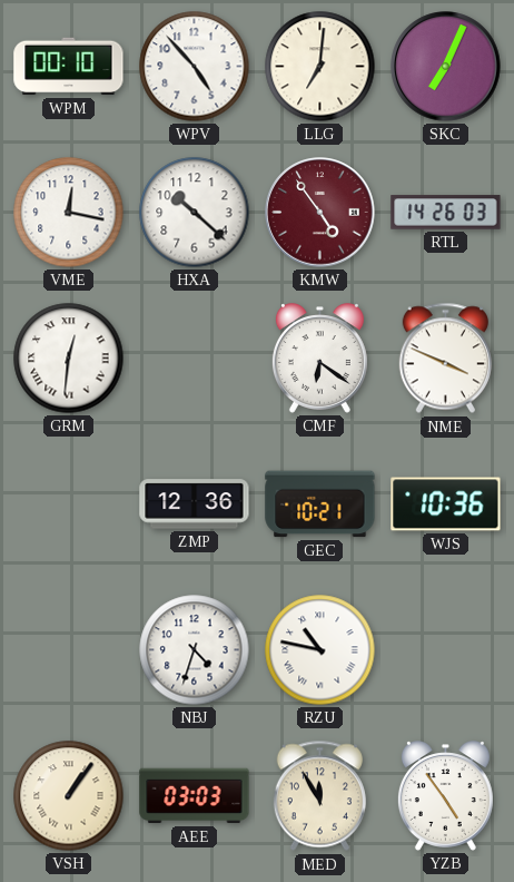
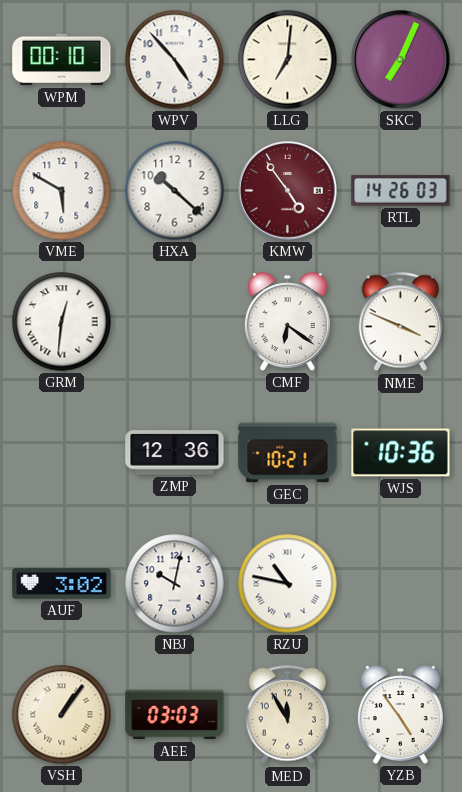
VME: 12:17 -> 5:50
AUF: none -> 3:02
NBJ: 4:33 -> 10:02
